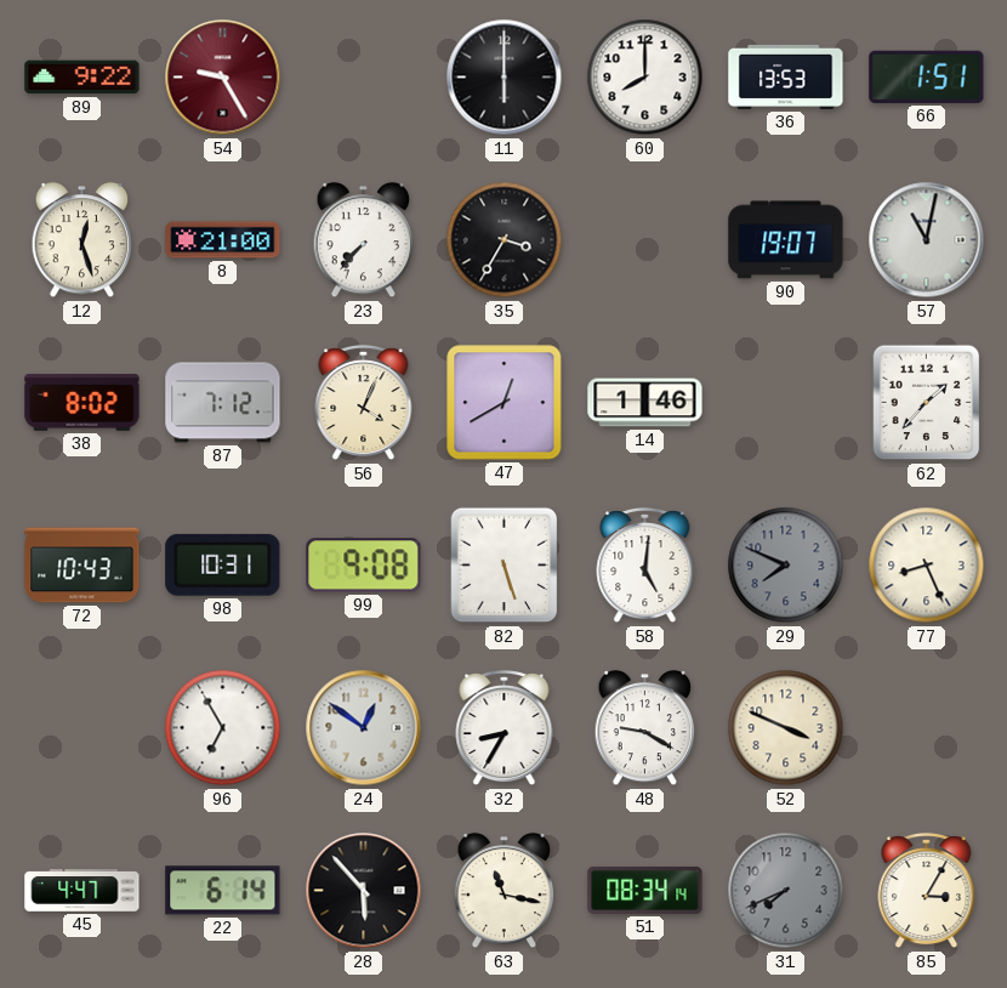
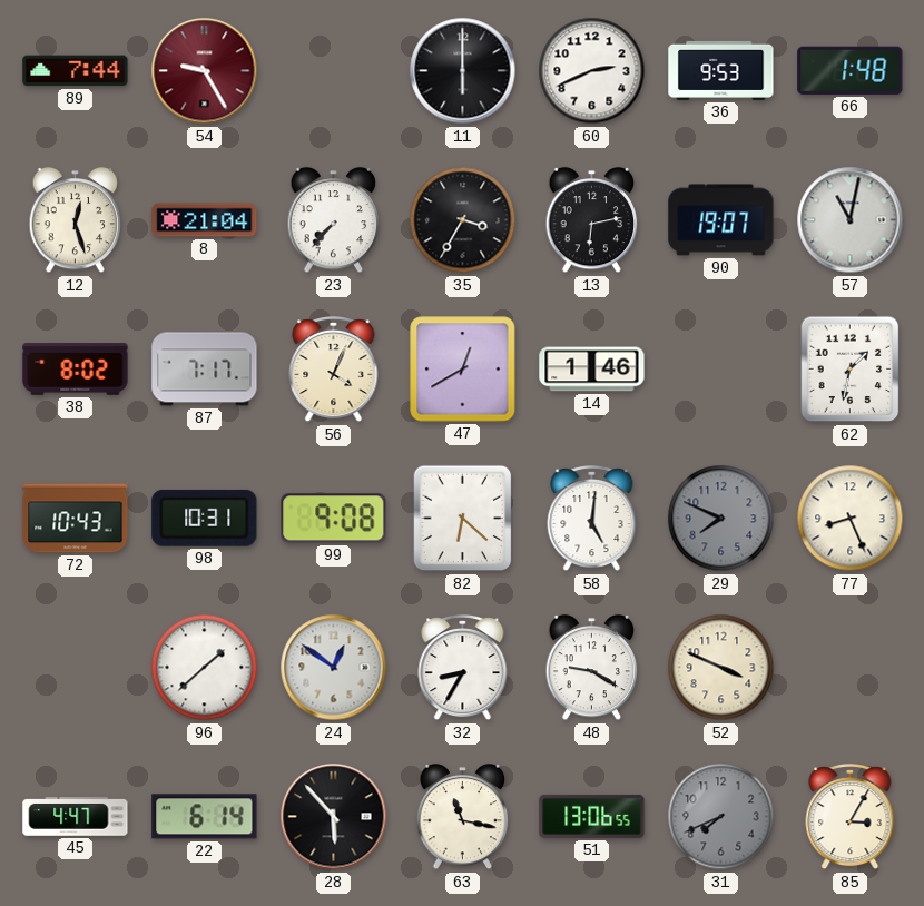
89: 9:22 -> 7:44
60: 8:00 -> 2:41
36: 13:53 -> 9:53
66: 1:51 -> 1:48
8: 21:00 -> 21:04
13: none -> 6:13
87: 7:12 -> 7:17
62: 1:37 -> 1:32
82: 5:27 -> 6:22
96: 6:55 -> 1:38
51: 08:34 -> 13:06
